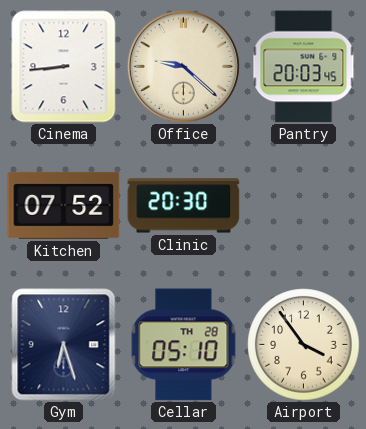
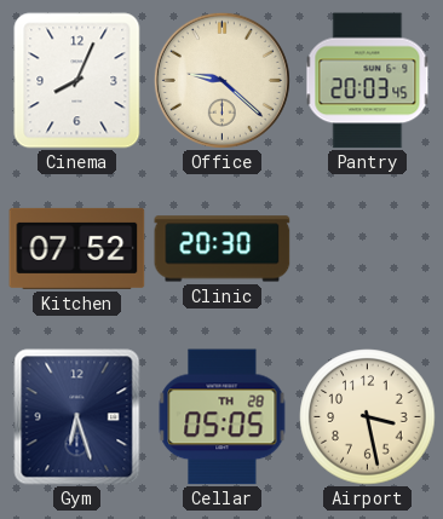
Cinema: 8:44 -> 8:04
Cellar: 05:10 -> 05:05
Airport: 3:54 -> 3:28
